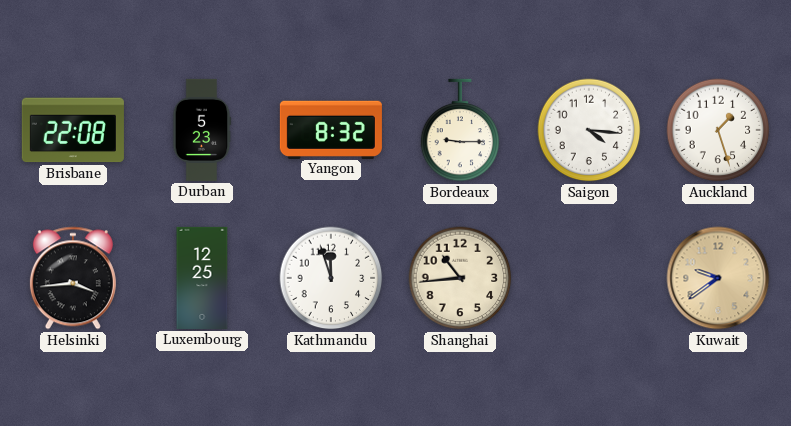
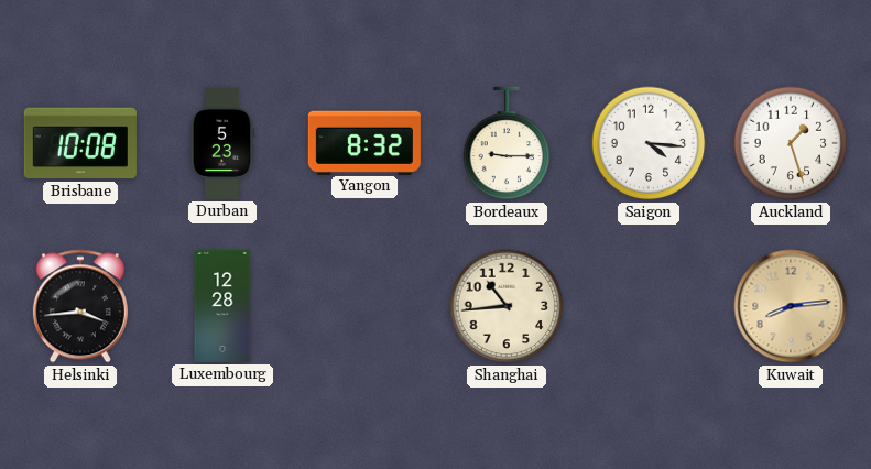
Brisbane: 22:08 -> 10:08
Luxembourg: 12:25 -> 12:28
Kathmandu: 11:57 -> none
Kuwait: 9:39 -> 8:14
